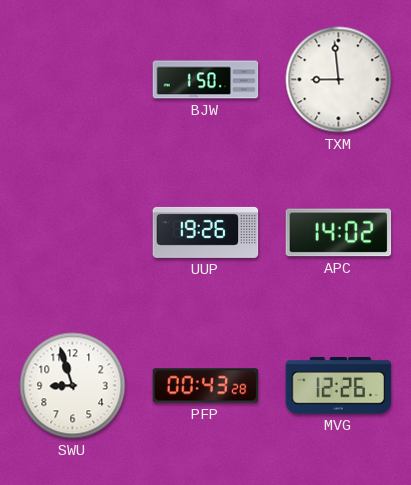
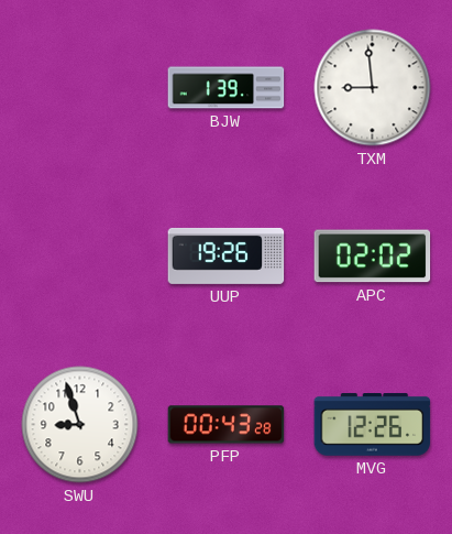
BJW: 1:50 -> 1:39
APC: 14:02 -> 02:02
